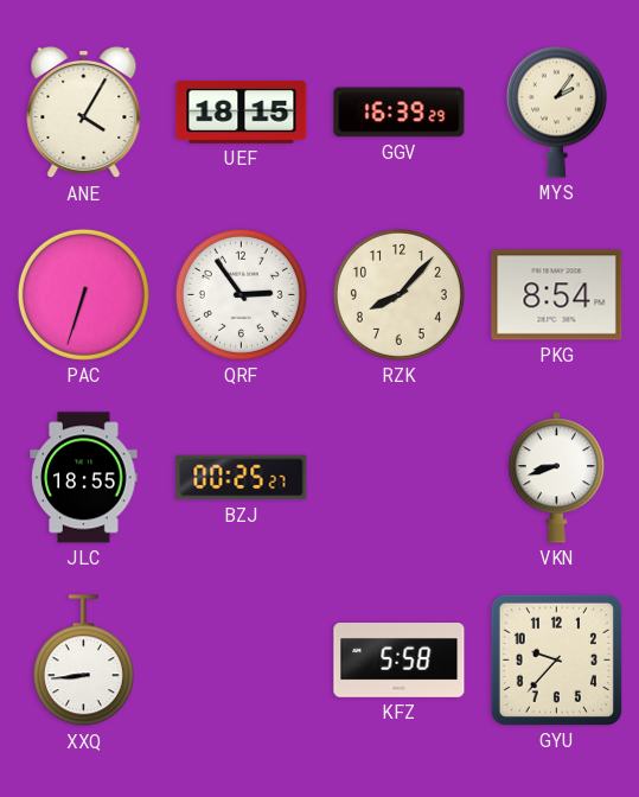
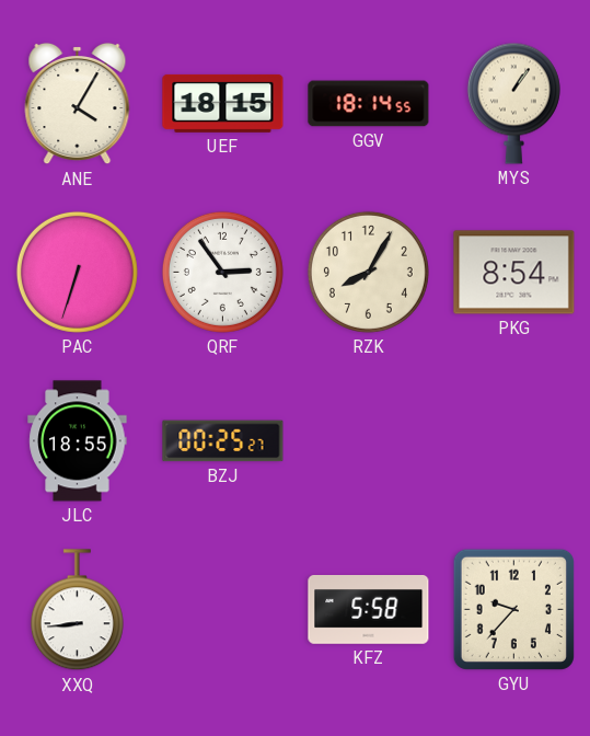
GGV: 16:39 -> 18:14
MYS: 2:06 -> 1:06
RZK: 8:07 -> 8:05
VKN: 8:42 -> none
